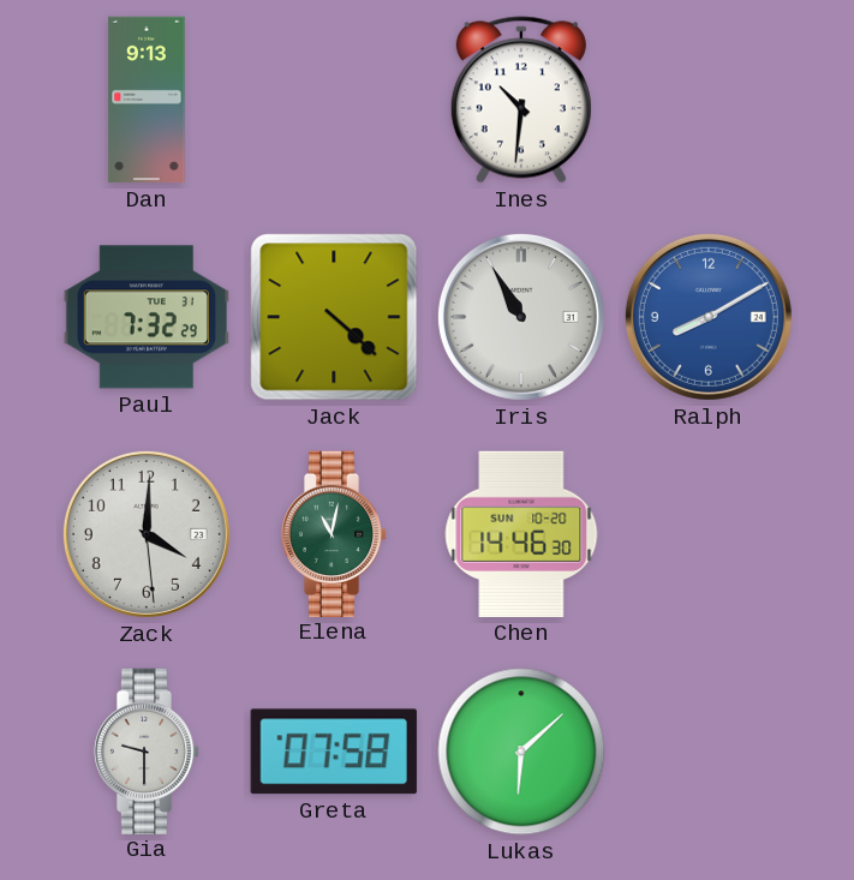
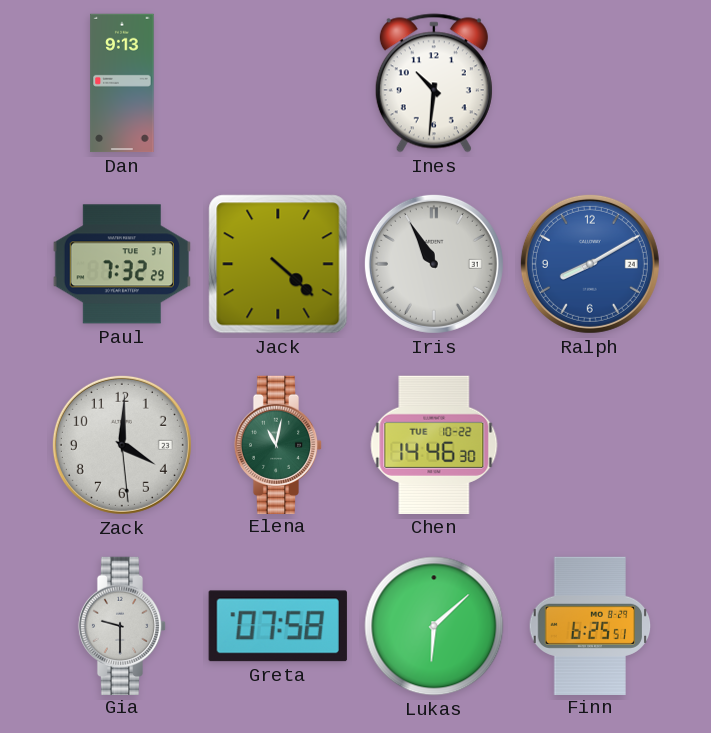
Chen date: SUN 10-20 -> TUE 10-22
Finn: none -> 6:25
